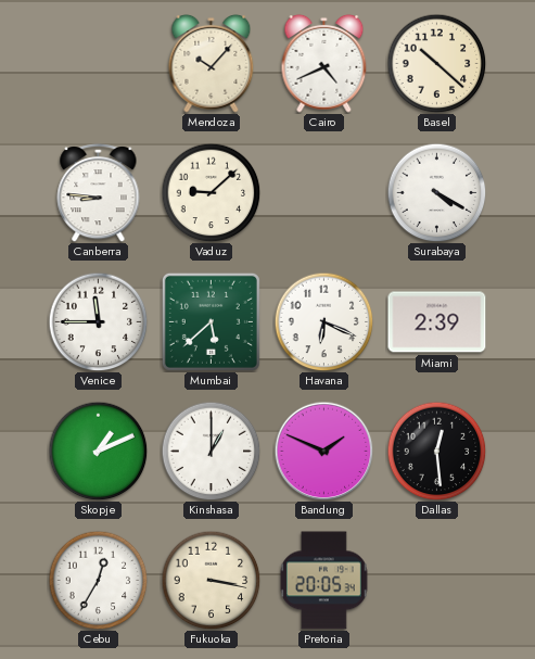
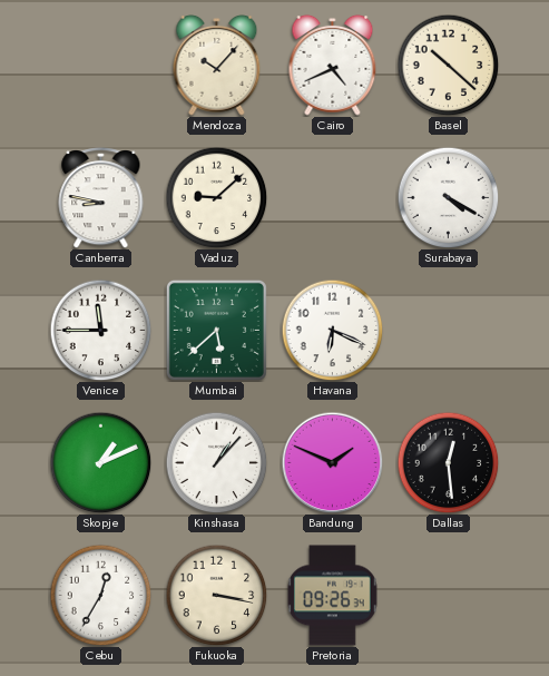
Canberra: 8:46 -> 8:47
Miami: 2:39 -> none
Kinshasa: 1:00 -> 1:07
Pretoria: 20:05 -> 09:26
